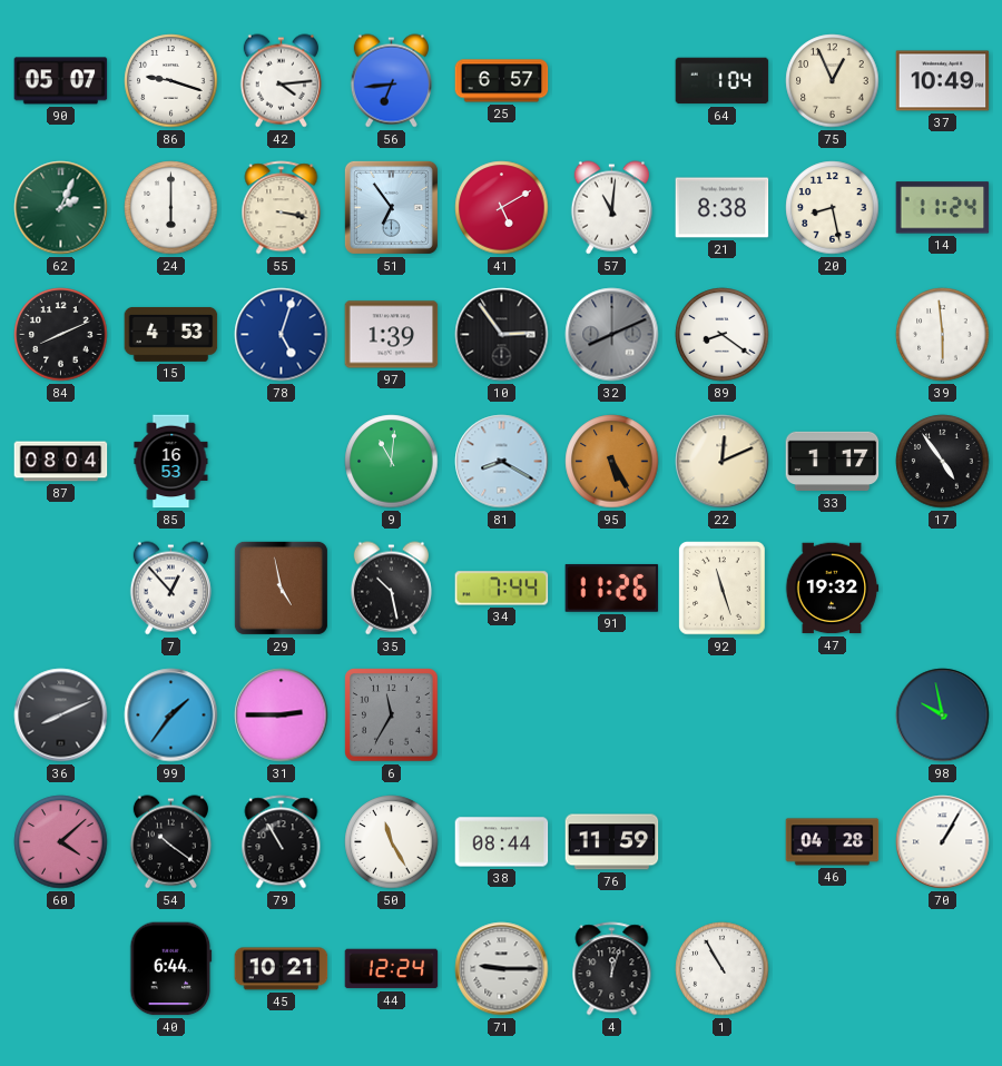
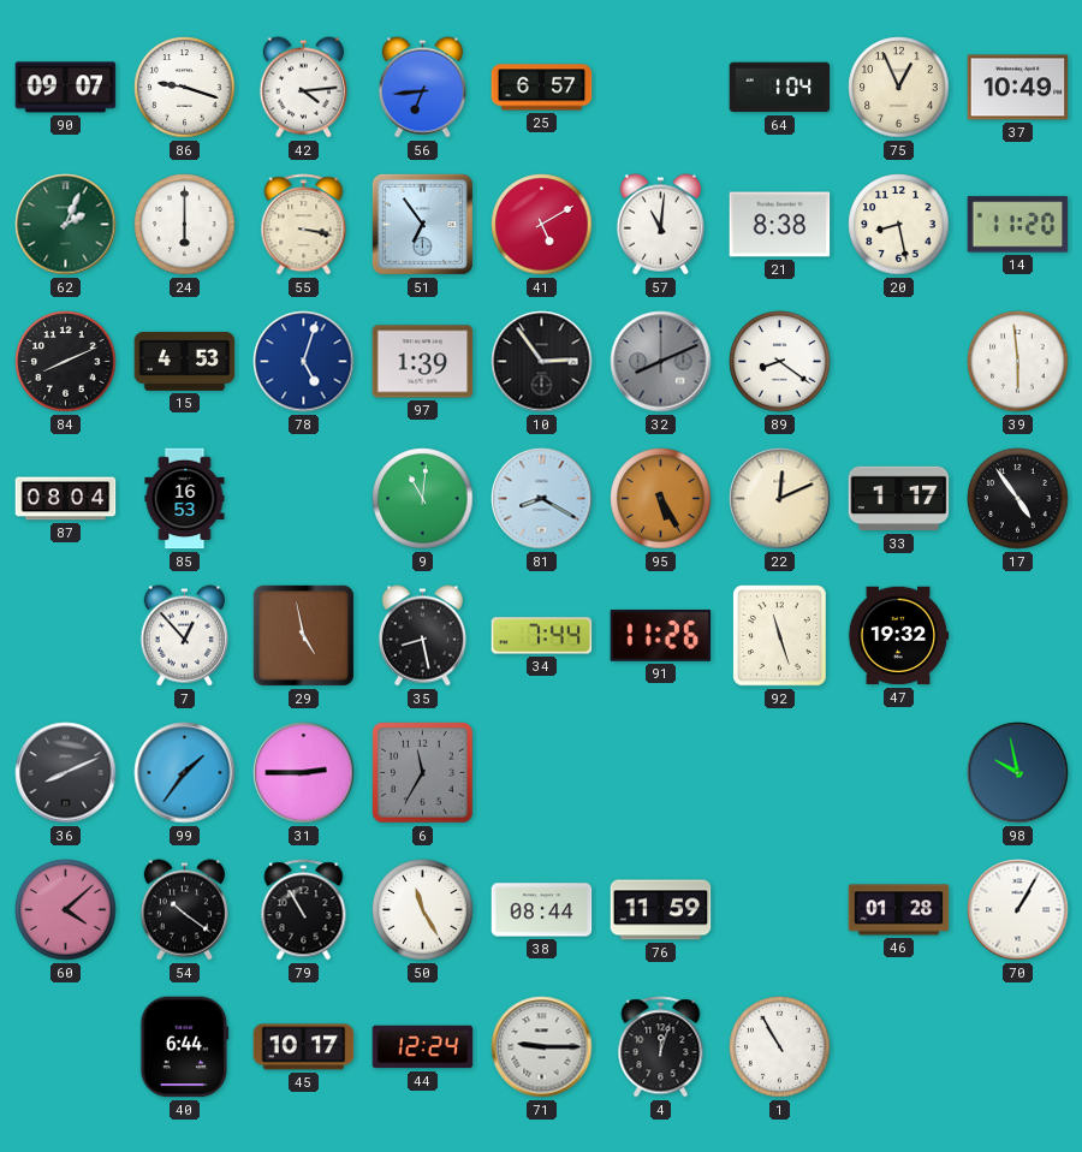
90: 05:07 -> 09:07
14: 11:24 -> 11:20
35: 10:28 -> 8:28
46: 04:28 -> 01:28
45: 10:21 -> 10:17
